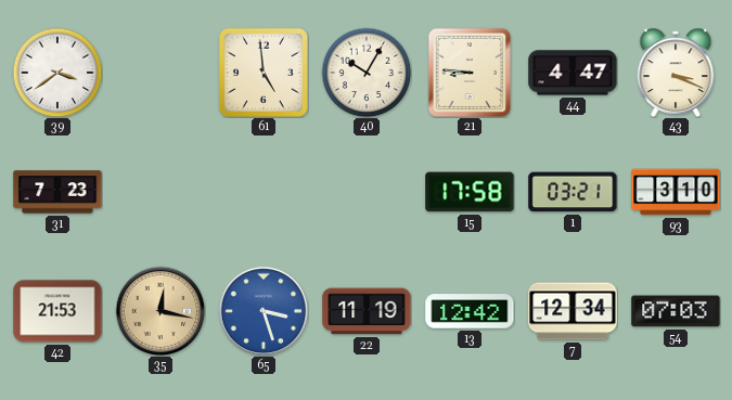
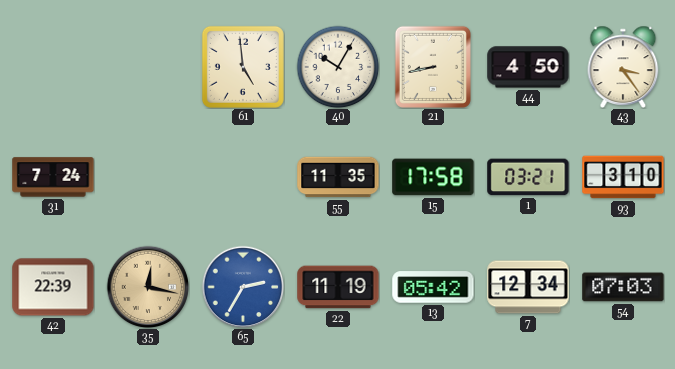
39: 3:39 -> none
21: 8:46 -> 8:43
44: 4:47 -> 4:50
43: 3:19 -> 3:24
31: 7:23 -> 7:24
55: none -> 11:35
42: 21:53 -> 22:39
65: 3:27 -> 2:35
13: 12:42 -> 05:42
